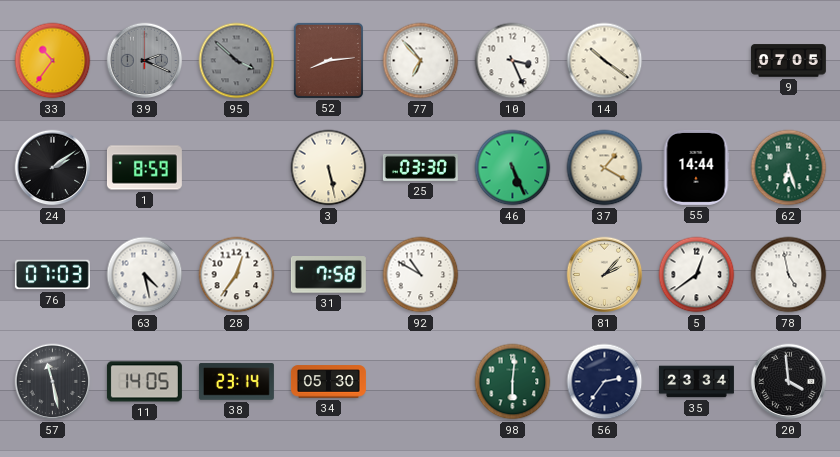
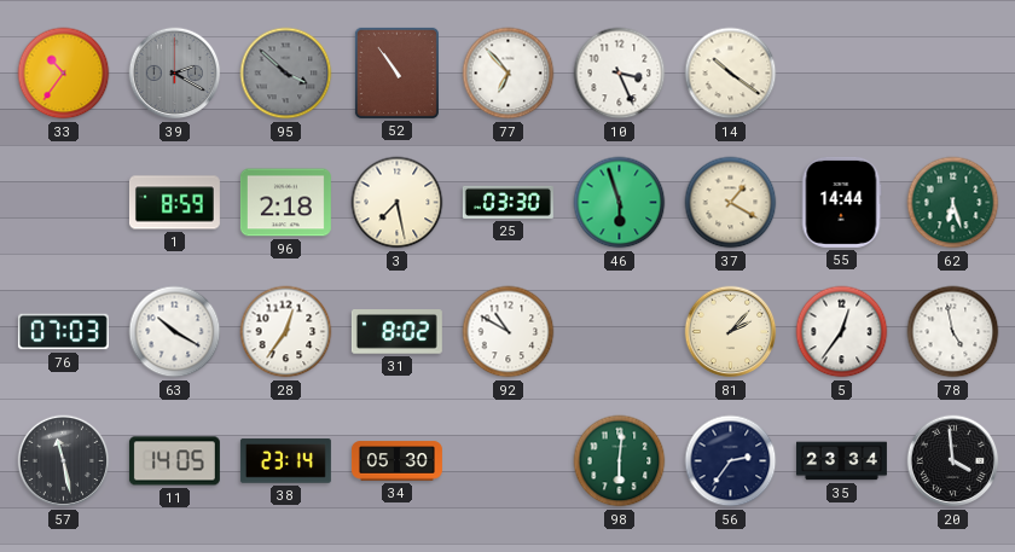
39: 2:19 -> 2:20
52: 8:14 -> 10:54
9: 07:05 -> none
24: 2:09 -> none
96: none -> 2:18
3: 5:28 -> 7:28
46: 5:26 -> 5:57
63: 4:28 -> 10:20
31: 7:58 -> 8:02
5: 12:39 -> 12:36
